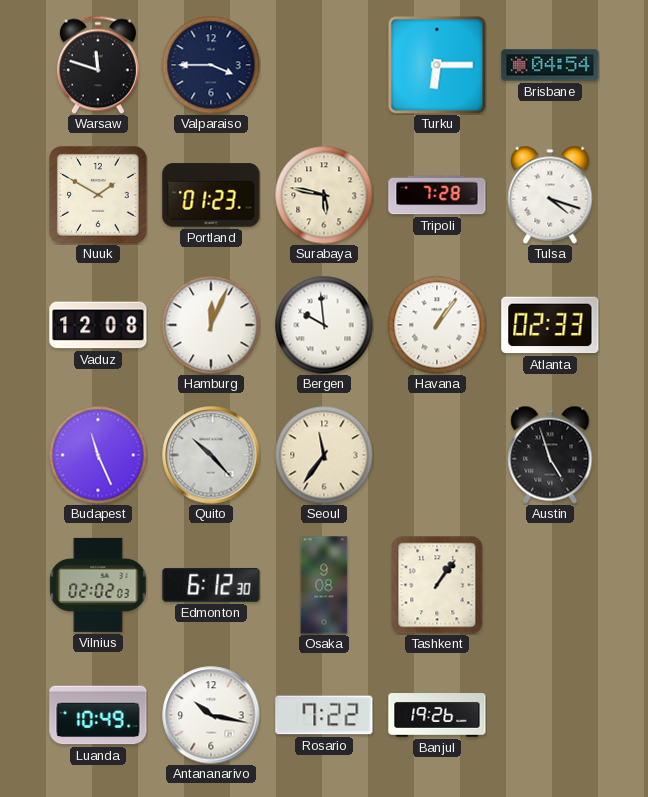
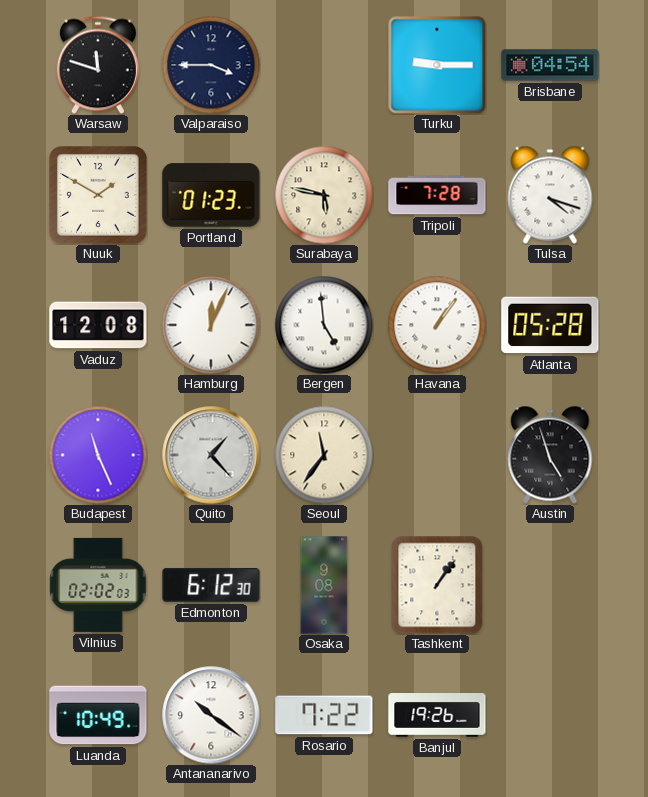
Turku: 6:15 -> 9:15
Bergen: 9:59 -> 4:59
Atlanta: 02:33 -> 05:28
Quito: 10:23 -> 1:23
Antananarivo: 10:17 -> 10:21
